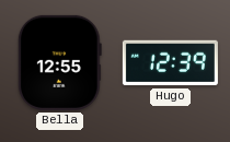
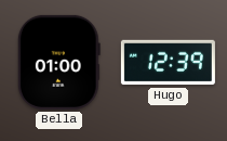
Bella: 12:55 -> 01:00
